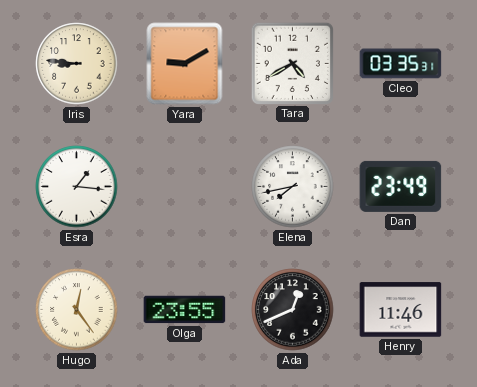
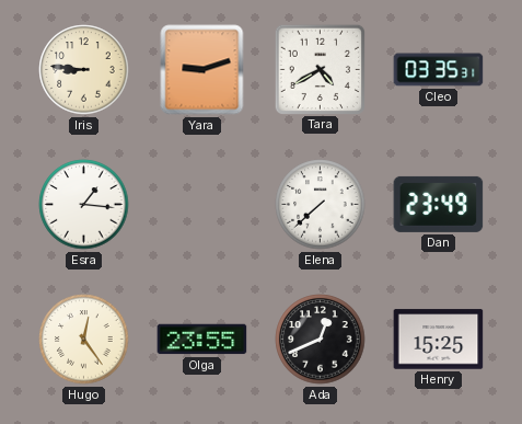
Yara: 9:10 -> 9:12
Elena: 7:43 -> 7:38
Henry: 11:46 -> 15:25
